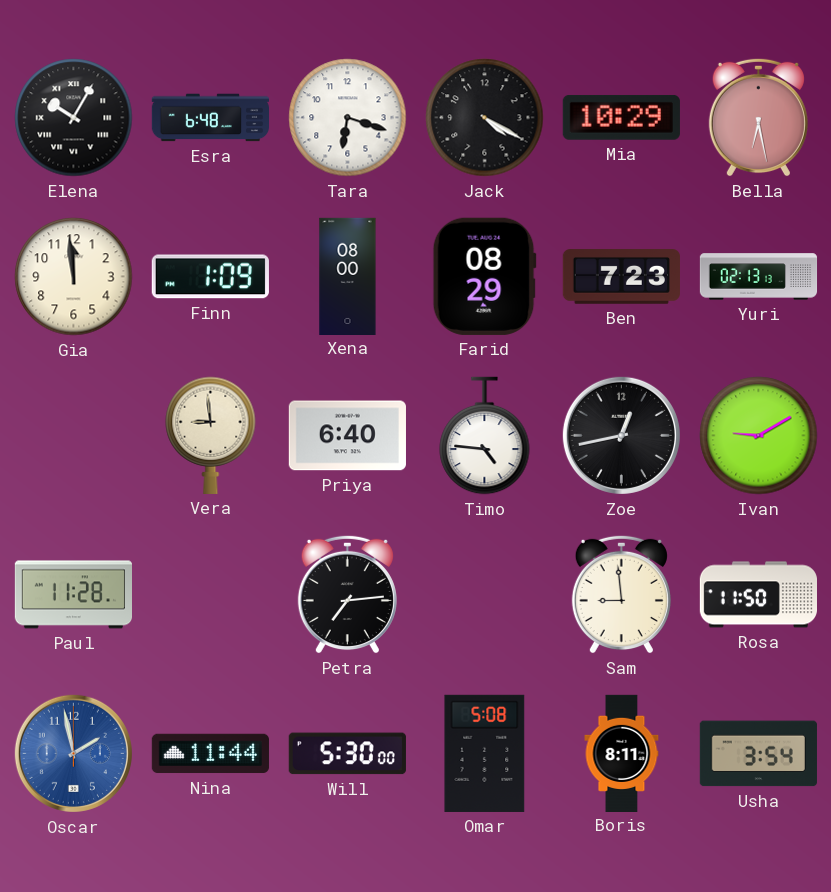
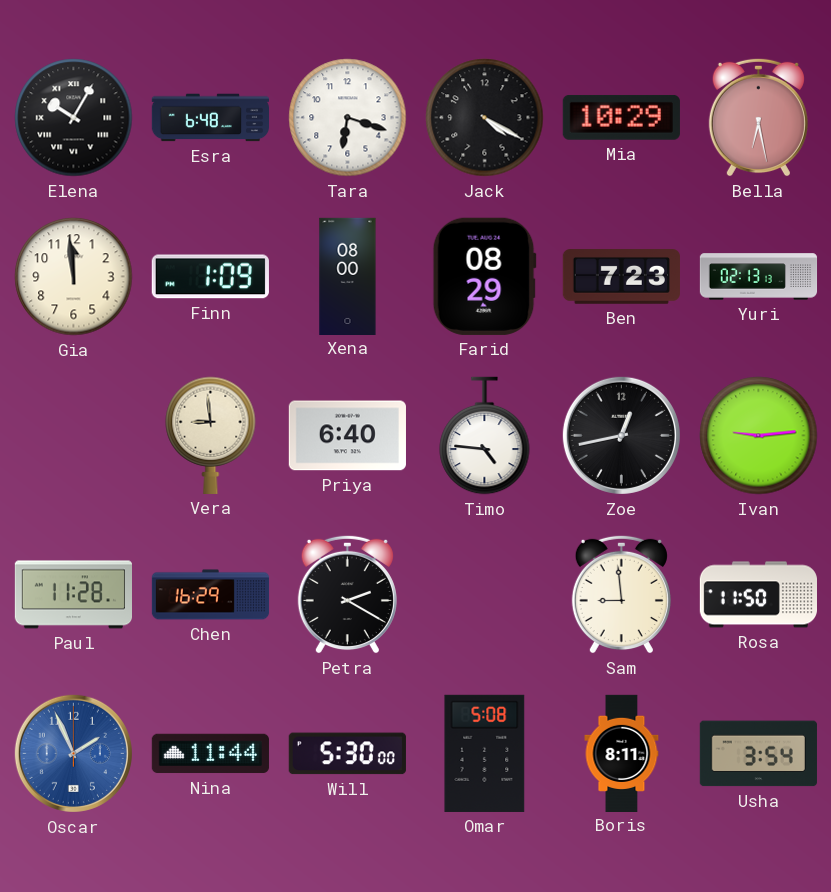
Ivan: 9:10 -> 9:14
Chen: none -> 16:29
Petra: 7:14 -> 2:20
Oscar: 1:58 -> 1:56
